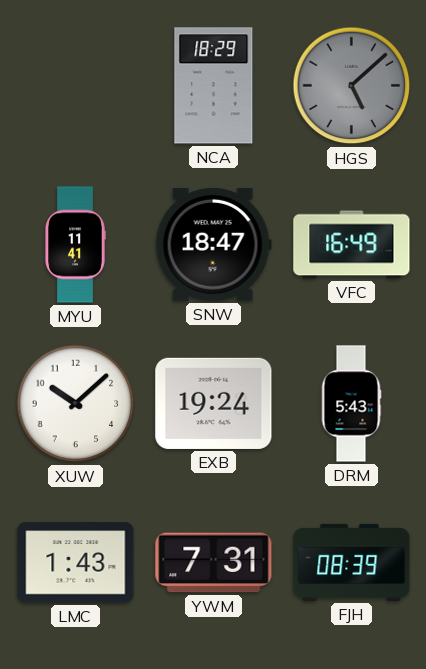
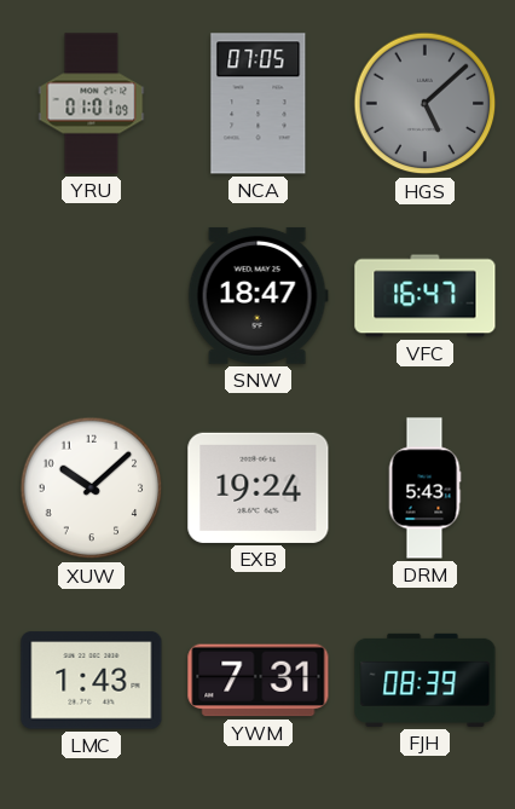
YRU: none -> 01:01
NCA: 18:29 -> 07:05
MYU: 11:41 -> none
VFC: 16:49 -> 16:47
